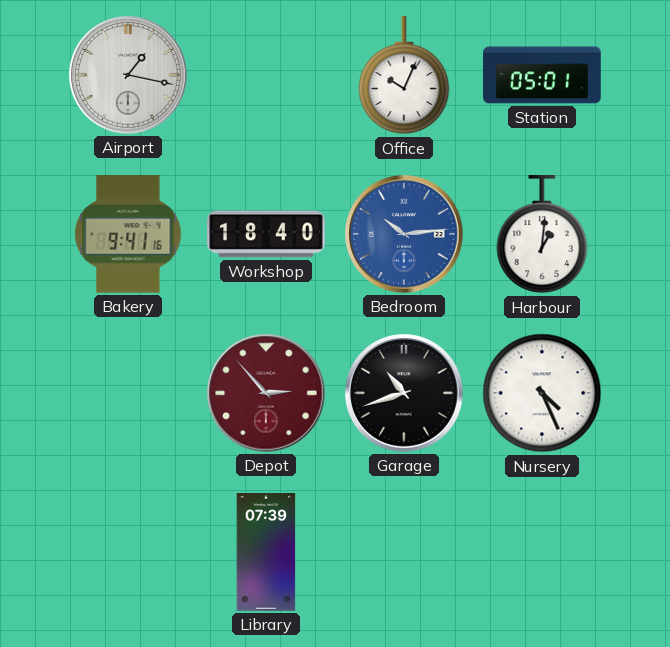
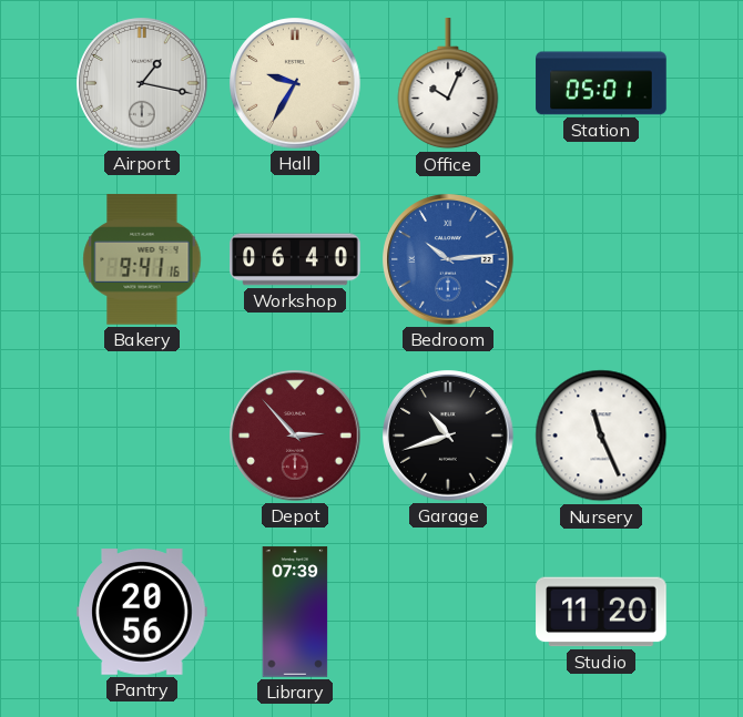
Hall: none -> 9:35
Workshop: 18:40 -> 06:40
Harbour: 1:01 -> none
Nursery: 4:26 -> 11:26
Pantry: none -> 20:56
Studio: none -> 11:20
